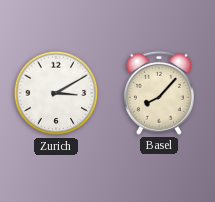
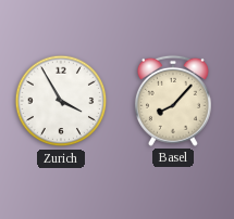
Zurich: 3:10 -> 3:55
